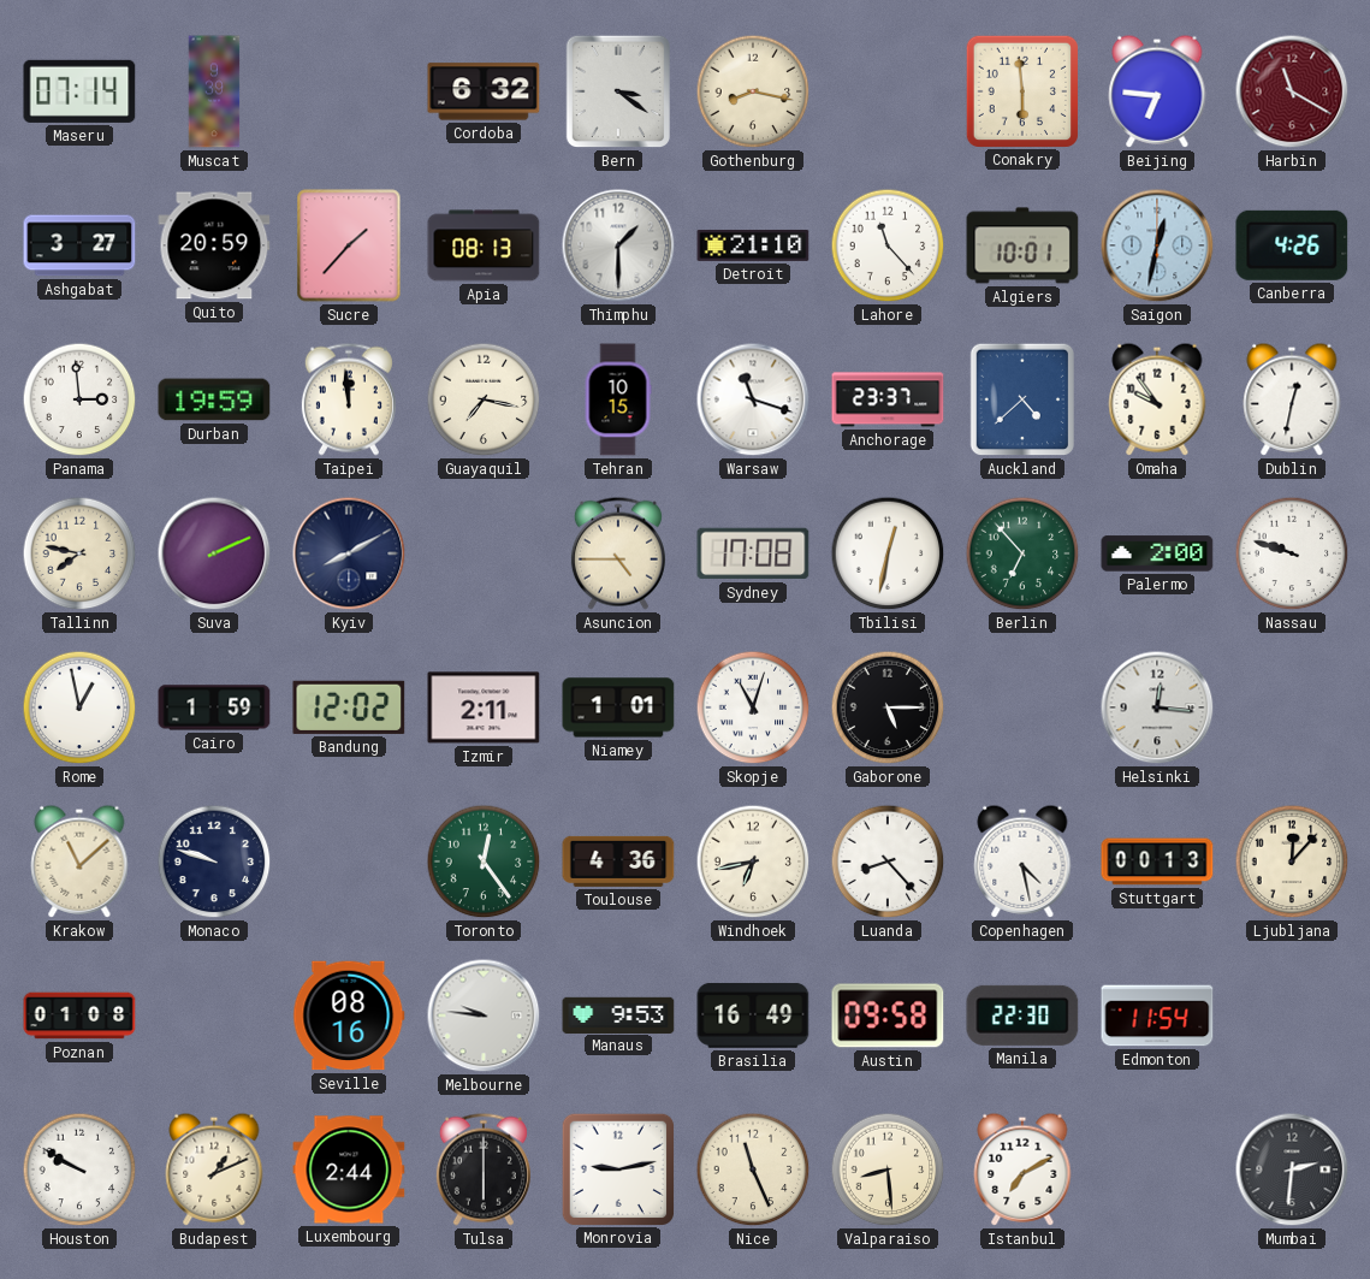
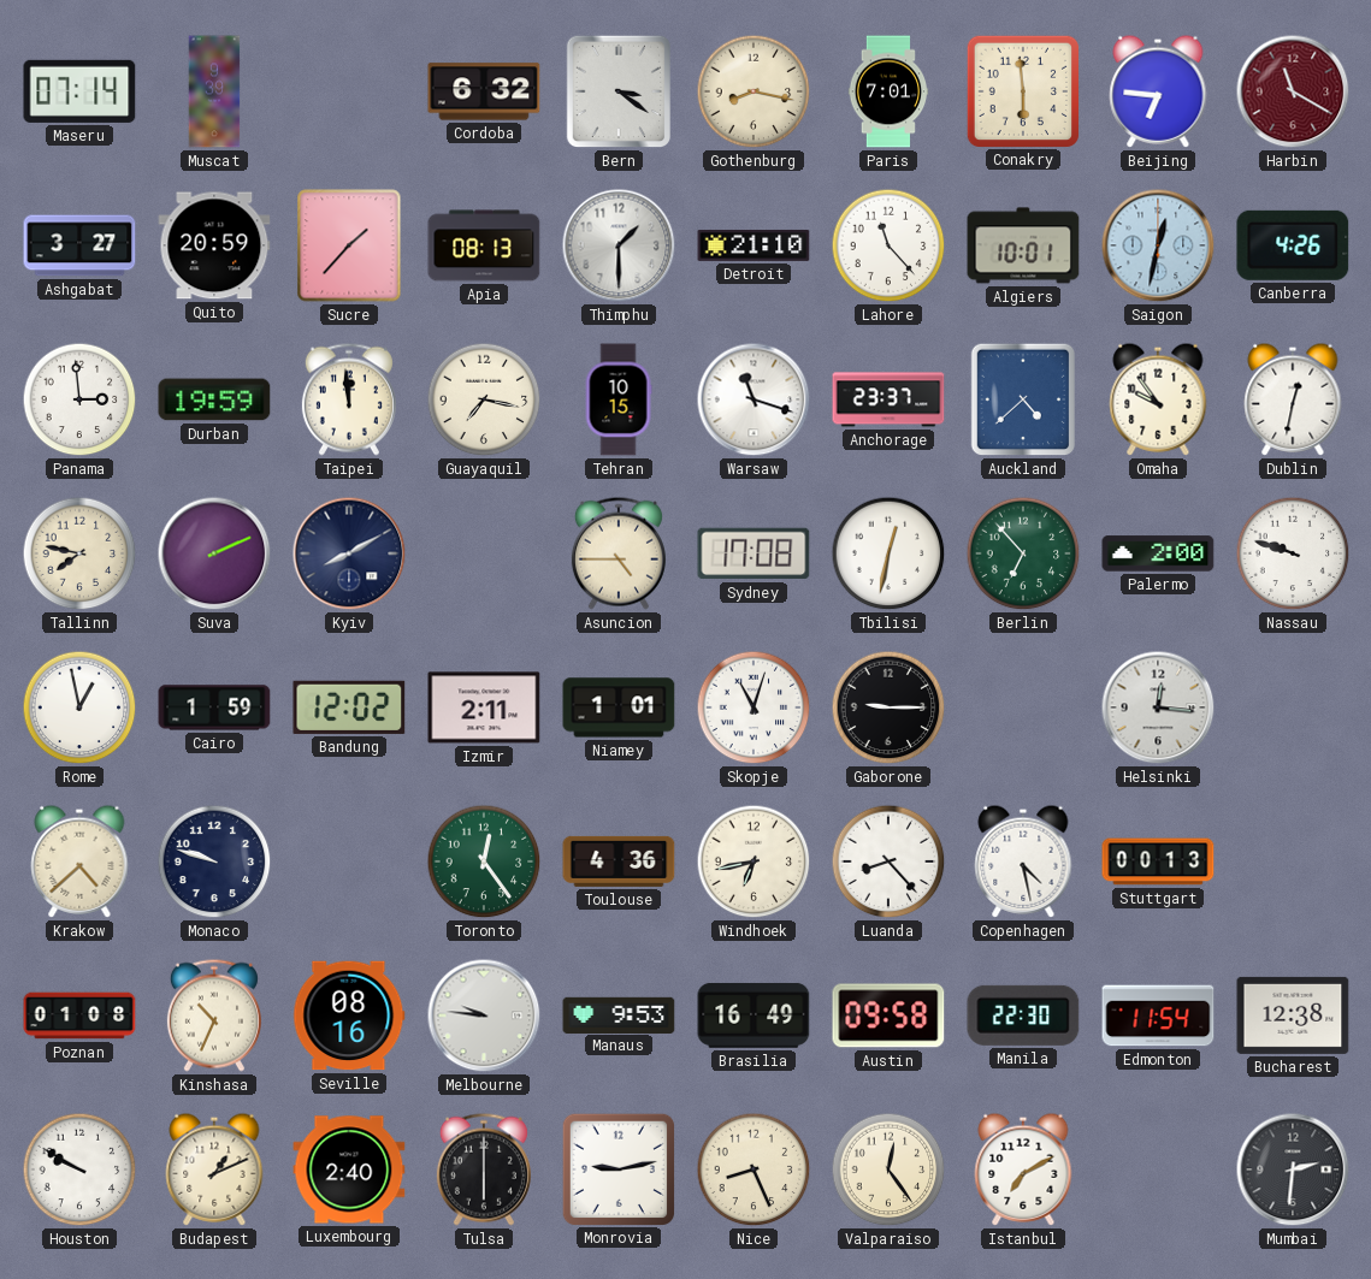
Paris: none -> 7:01
Gaborone: 5:15 -> 9:15
Krakow: 11:08 -> 4:38
Ljubljana: 12:07 -> none
Kinshasa: none -> 10:34
Bucharest: none -> 12:38
Luxembourg: 2:44 -> 2:40
Nice: 11:26 -> 8:26
Valparaiso: 8:29 -> 12:24
